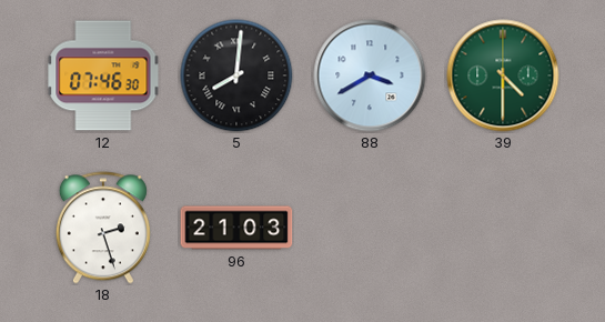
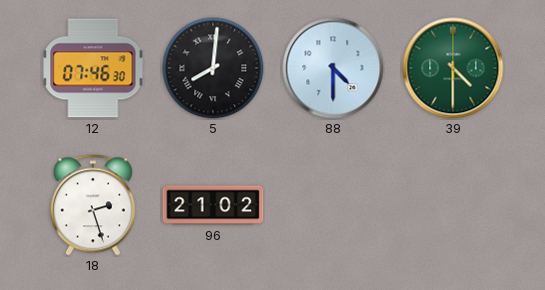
88: 3:40 -> 4:30
96: 21:03 -> 21:02
